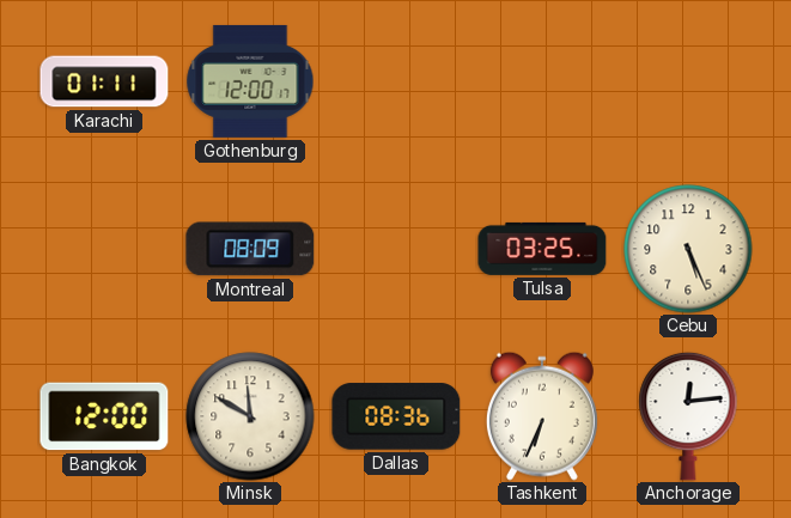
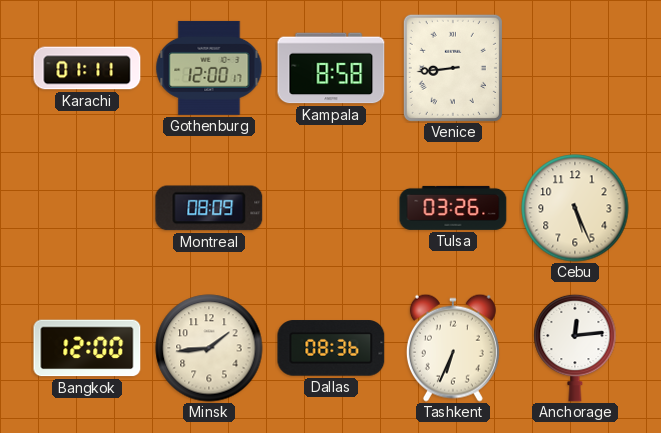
Kampala: none -> 8:58
Venice: none -> 8:44
Tulsa: 03:25 -> 03:26
Minsk: 11:50 -> 1:44
